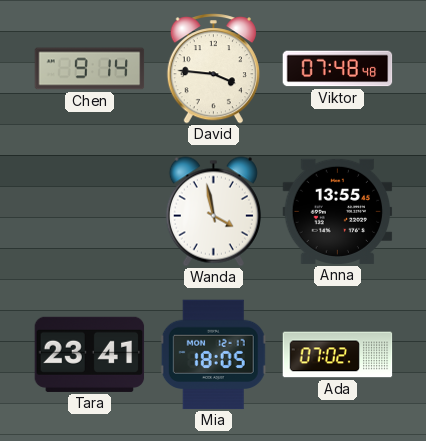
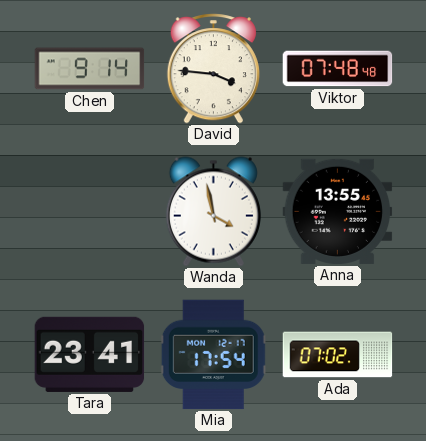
Mia: 18:05 -> 17:54
